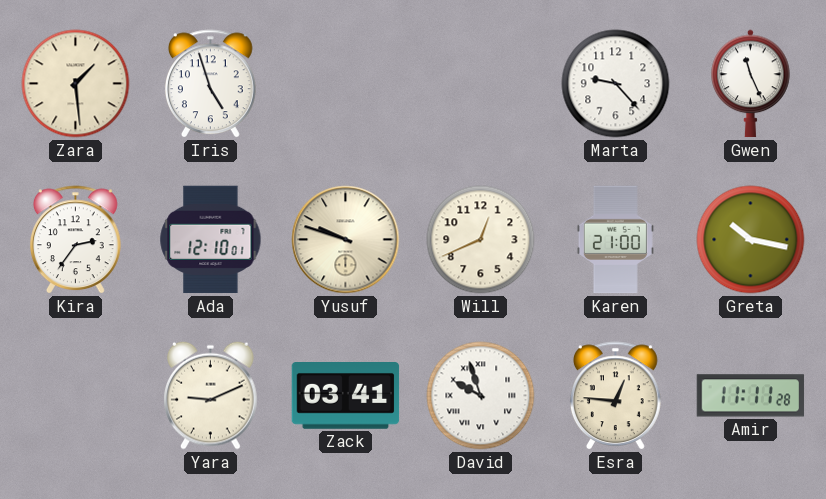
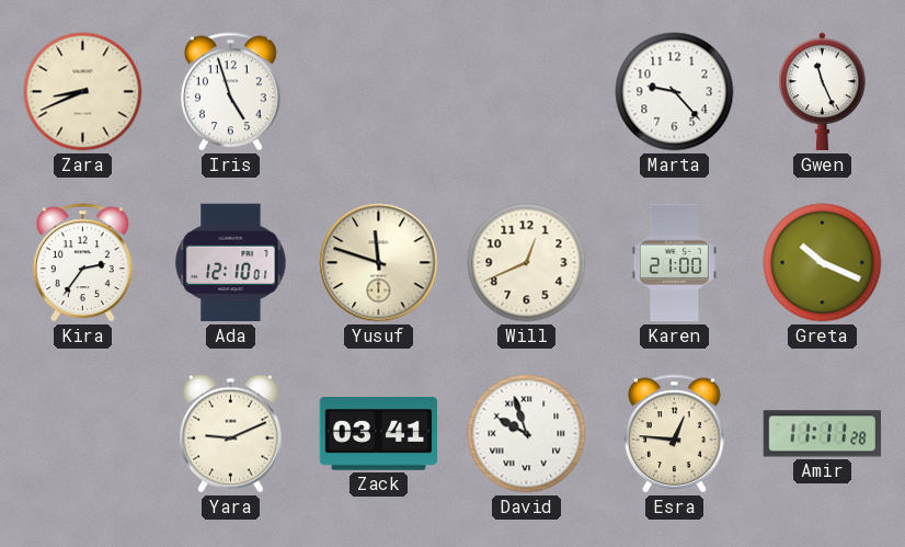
Zara: 1:29 -> 8:41
Yusuf: 9:48 -> 11:48
Greta: 10:17 -> 10:19
